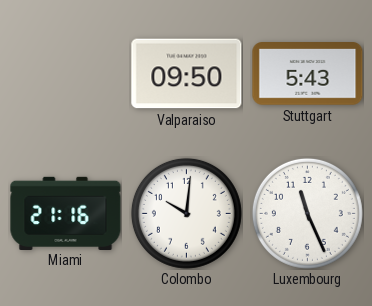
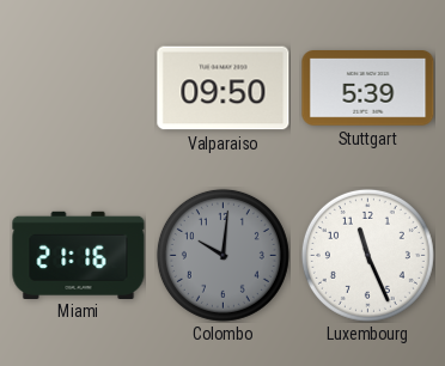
Stuttgart: 5:43 -> 5:39
Colombo dial: white -> grey
